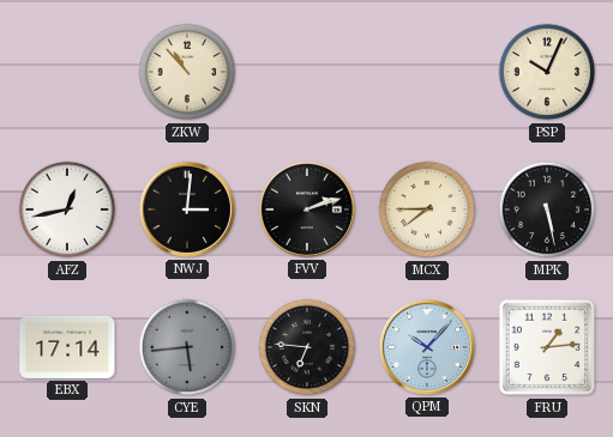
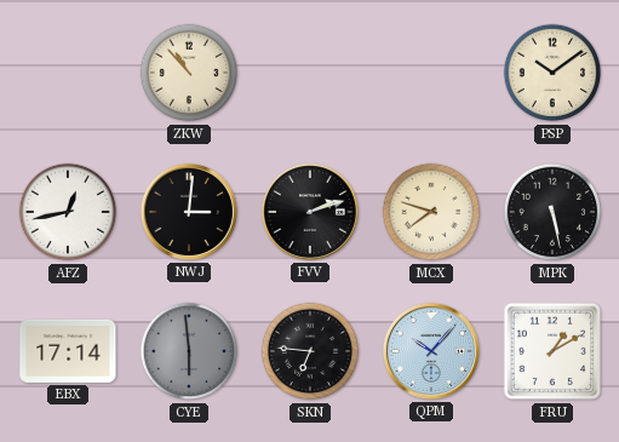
PSP: 10:04 -> 10:09
MCX: 7:45 -> 7:48
CYE: 5:44 -> 5:59
FRU: 1:14 -> 1:10
